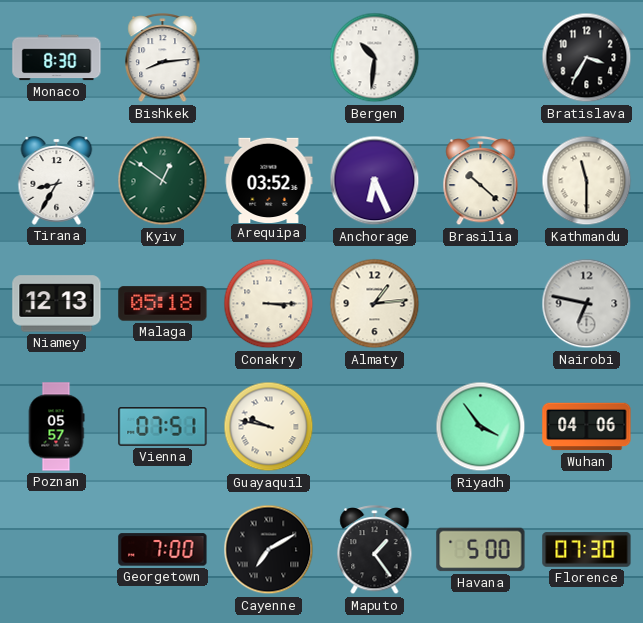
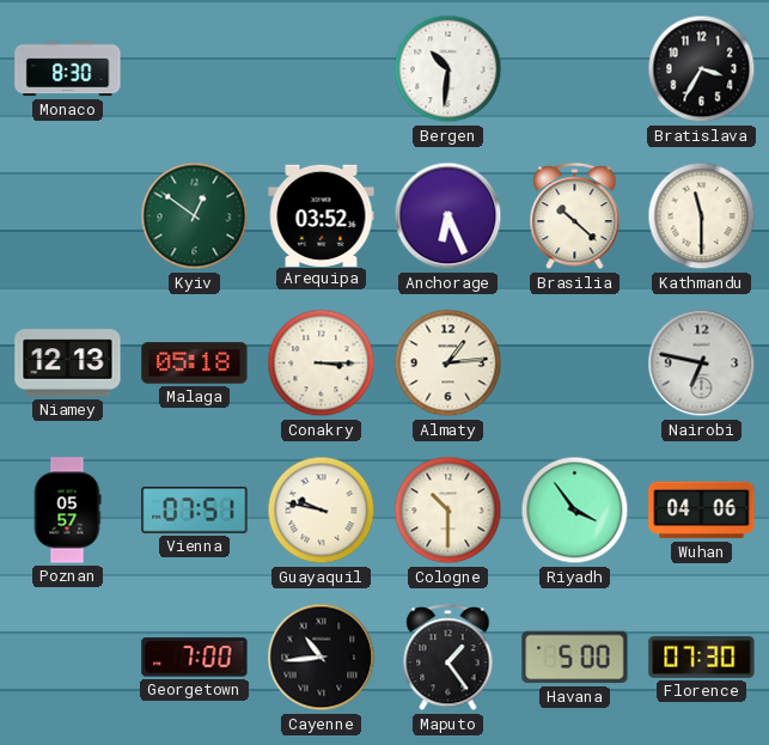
Bishkek: 8:14 -> none
Tirana: 8:35 -> none
Cologne: none -> 10:30
Cayenne: 7:10 -> 10:44
